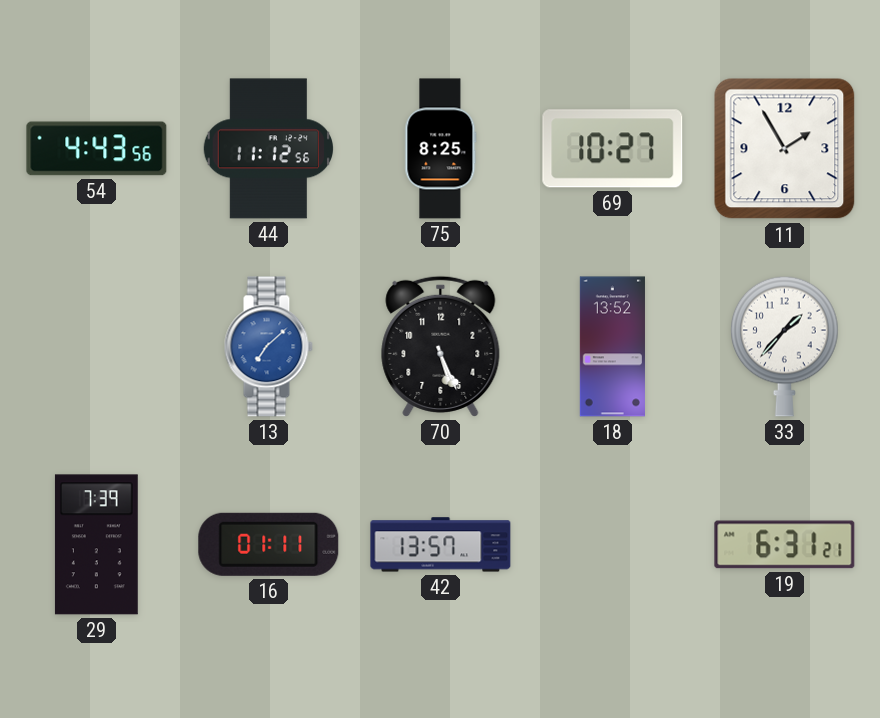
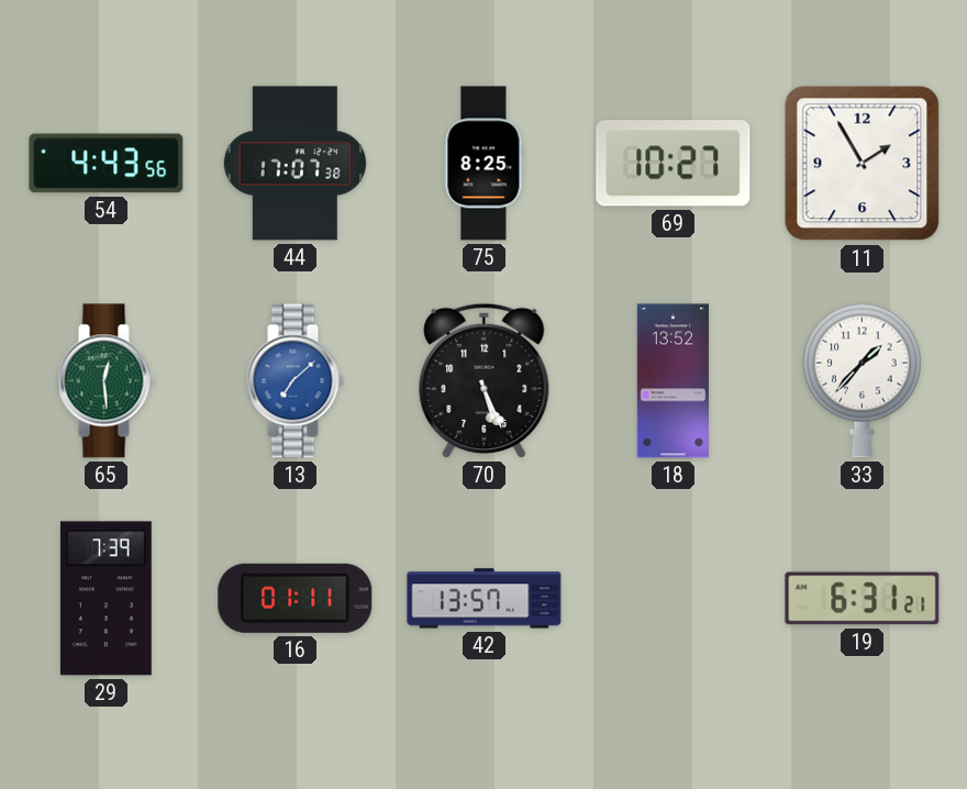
44: 11:12 -> 17:07
65: none -> 12:29
